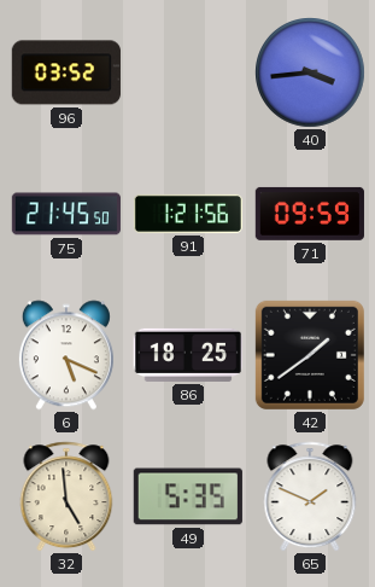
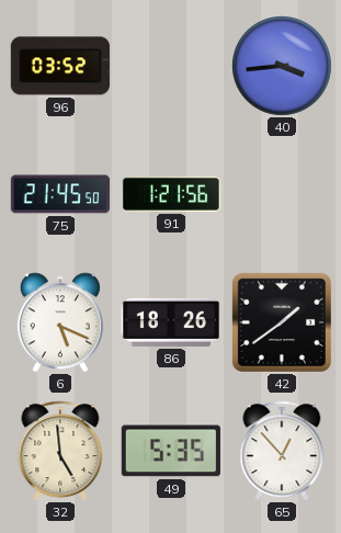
71: 09:59 -> none
86: 18:25 -> 18:26
65: 1:49 -> 12:53
